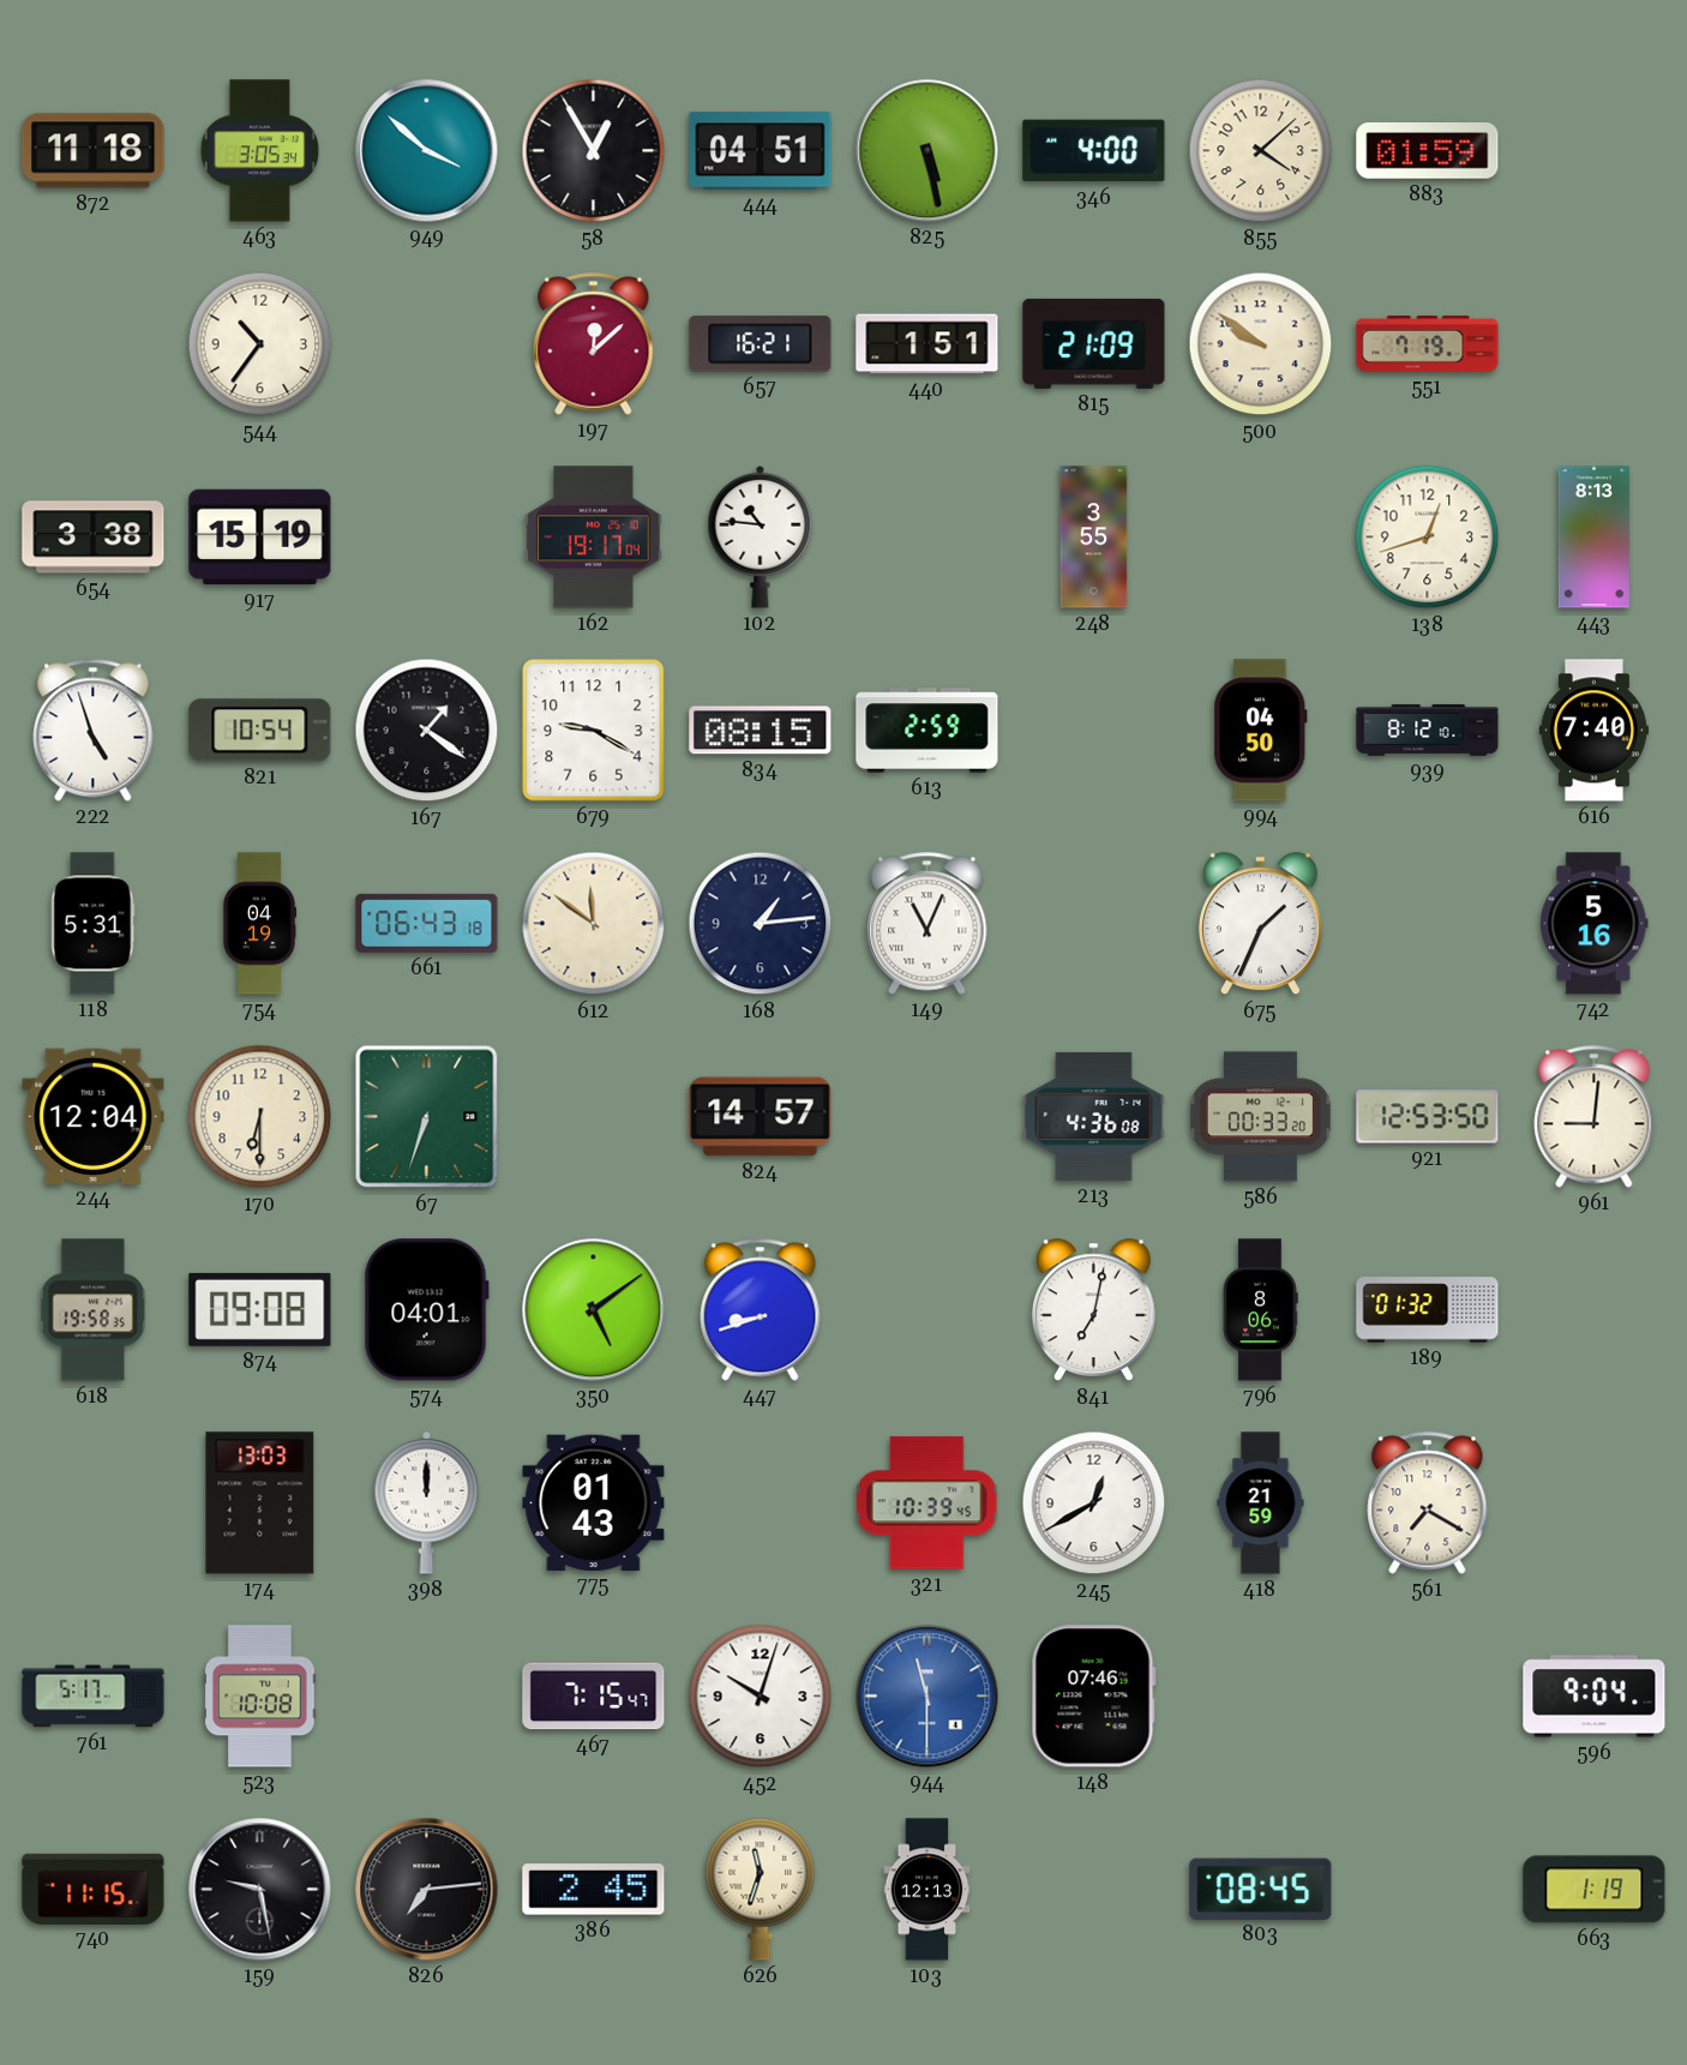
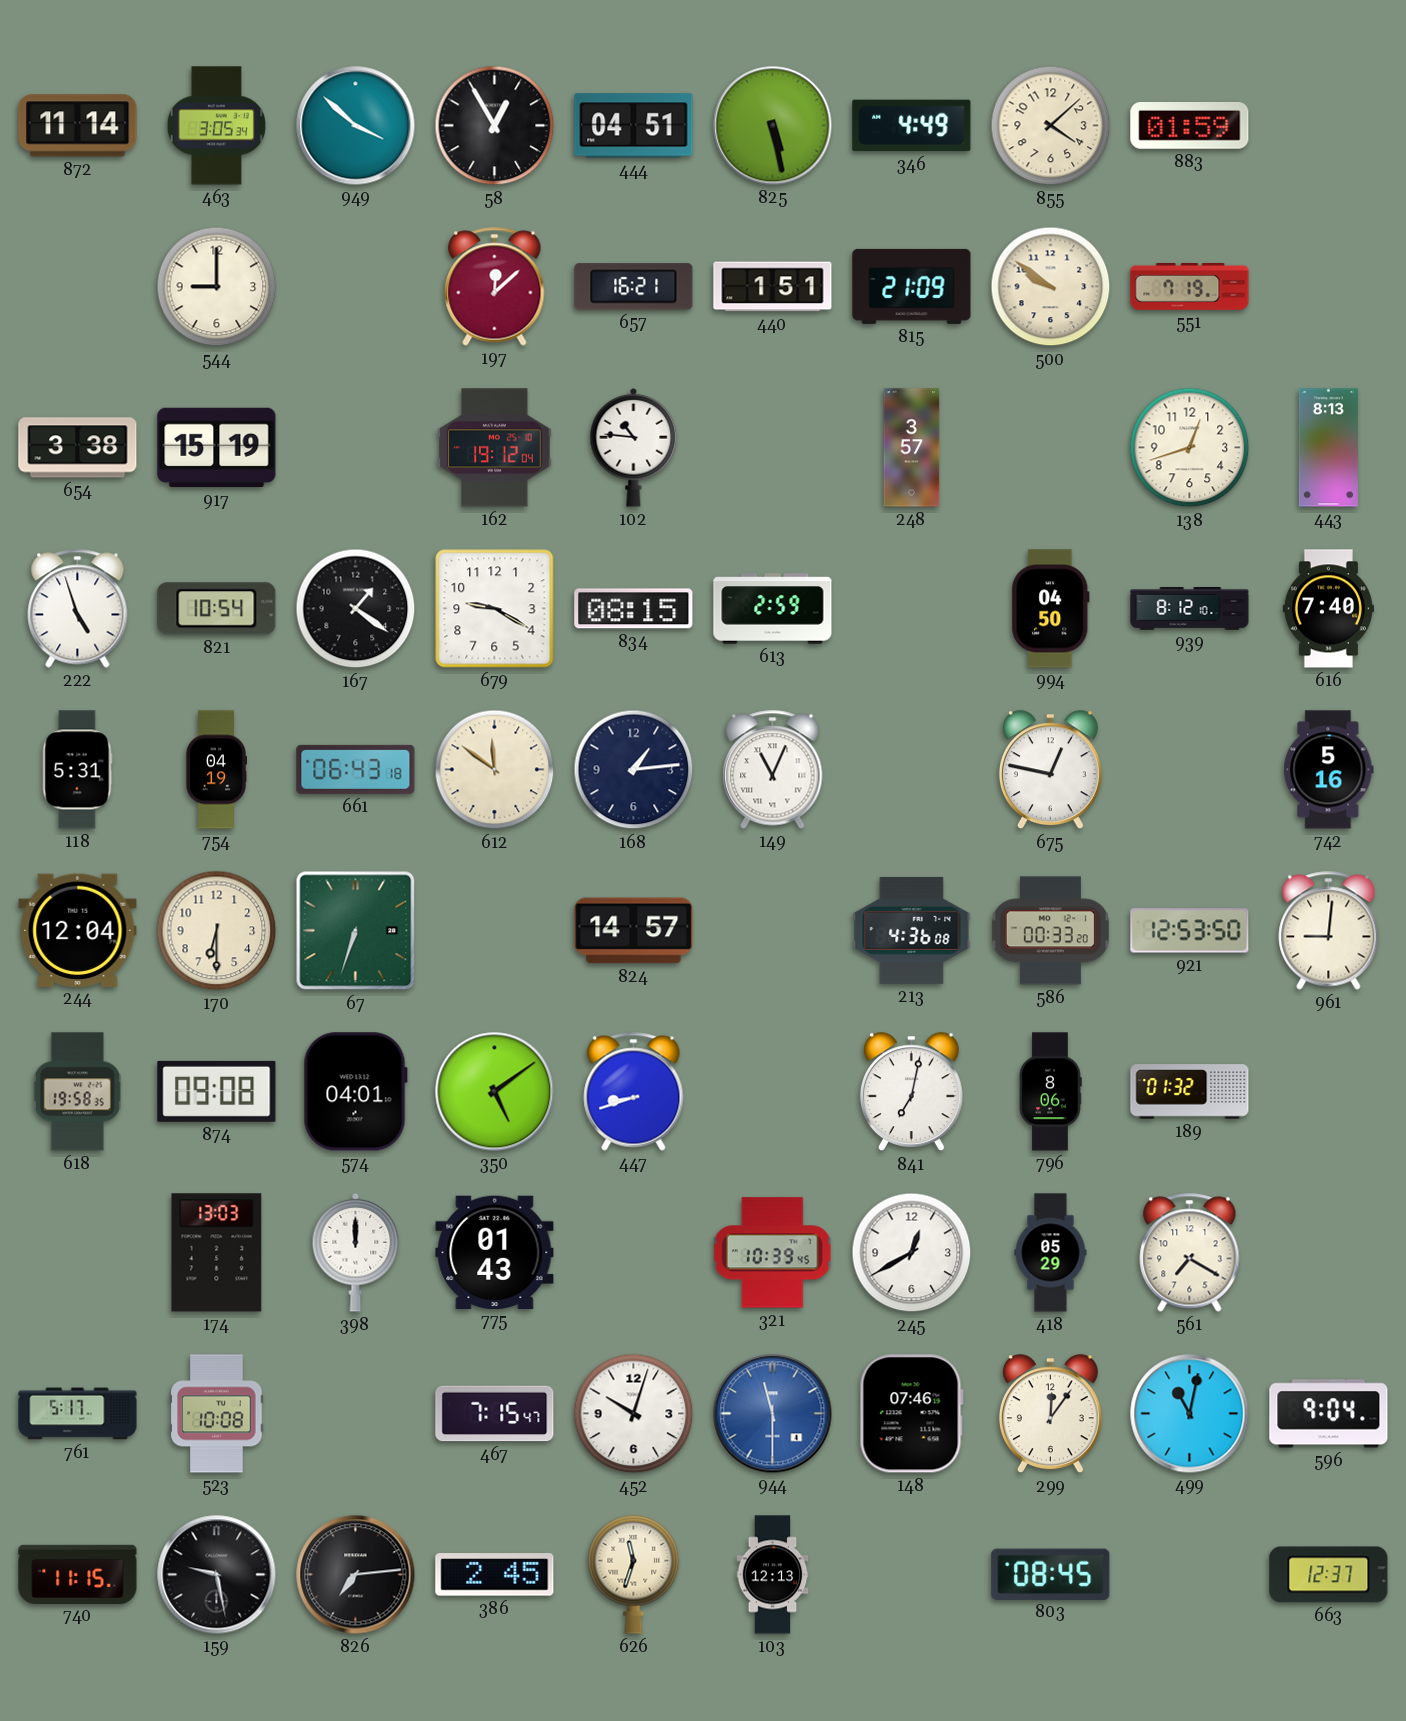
872: 11:18 -> 11:14
346: 4:00 -> 4:49
544: 10:36 -> 9:00
162: 19:17 -> 19:12
248: 3:55 -> 3:57
675: 1:34 -> 12:47
418: 21:59 -> 05:29
299: none -> 12:06
499: none -> 11:02
663: 1:19 -> 12:37
